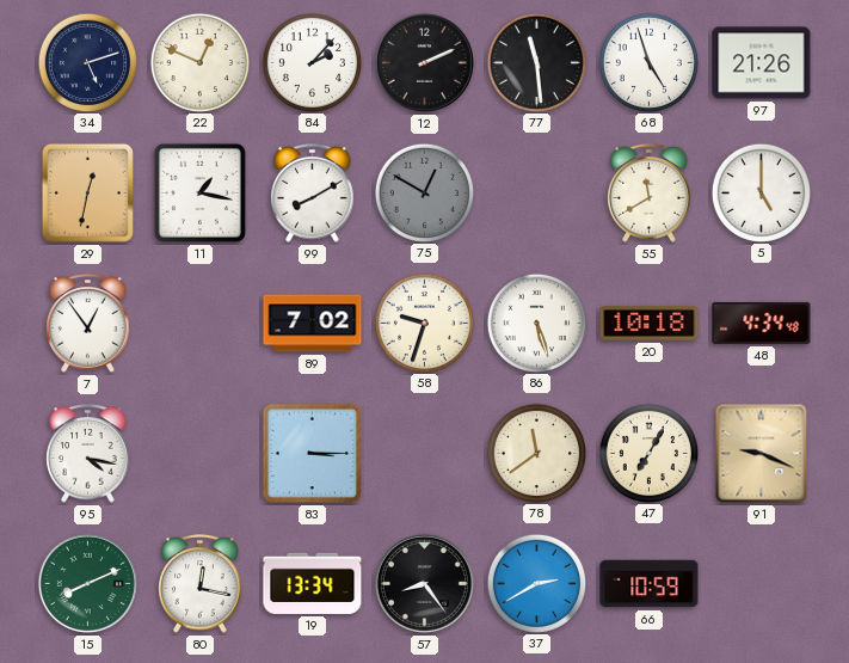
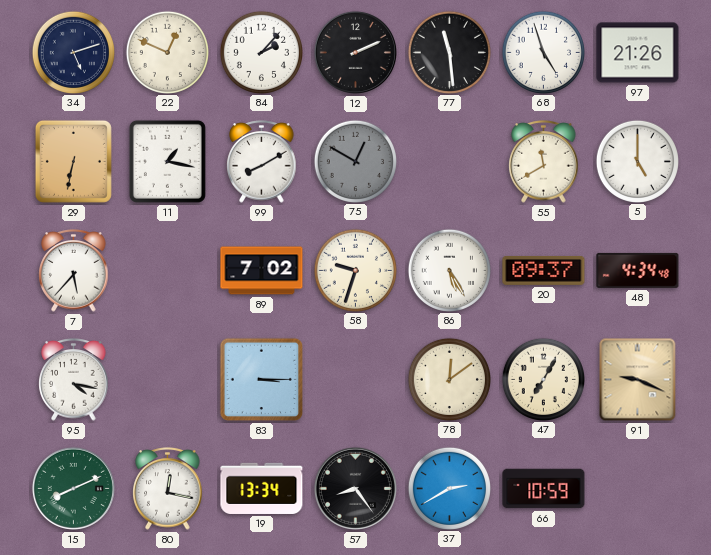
29: 12:32 -> 6:32
7: 12:54 -> 5:37
86: 5:27 -> 5:25
20: 10:18 -> 09:37
78: 11:39 -> 12:09
